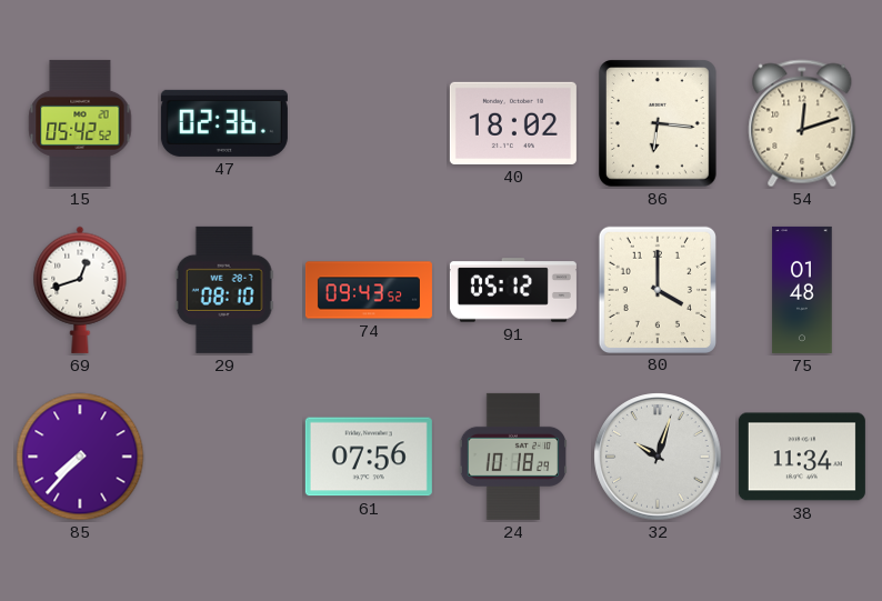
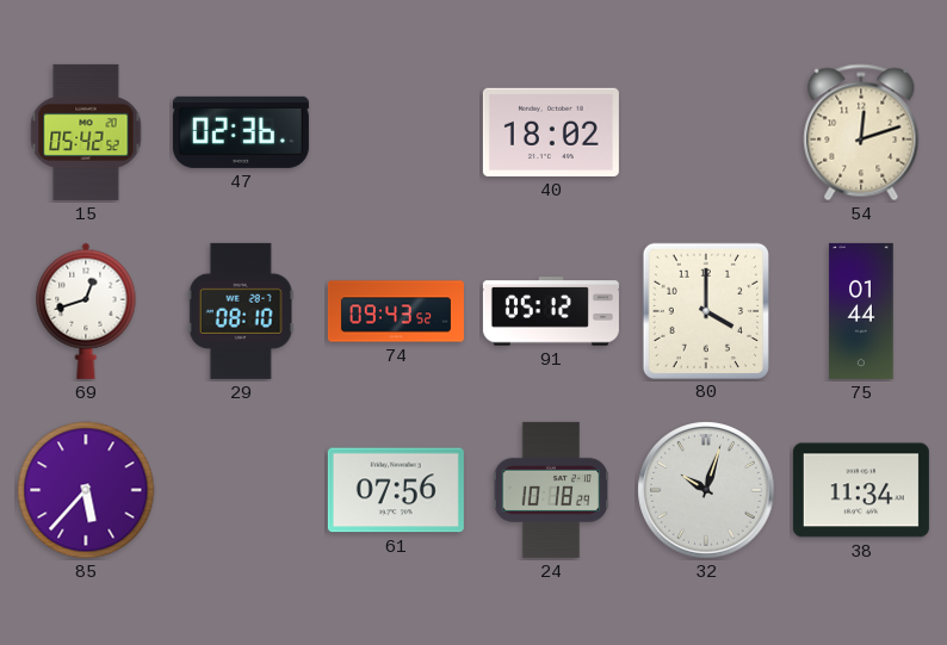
86: 6:16 -> none
75: 01:48 -> 01:44
85: 7:37 -> 5:37
